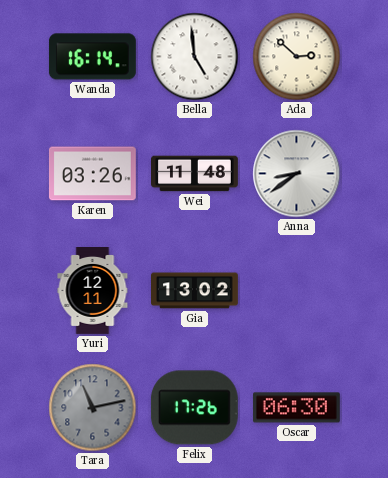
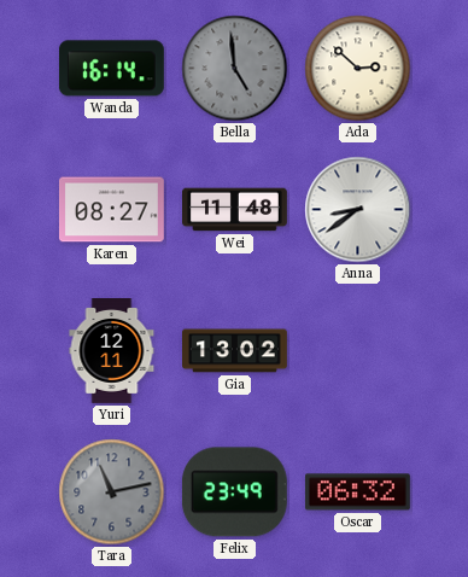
Bella dial: white -> grey
Karen: 03:26 -> 08:27
Felix: 17:26 -> 23:49
Oscar: 06:30 -> 06:32
